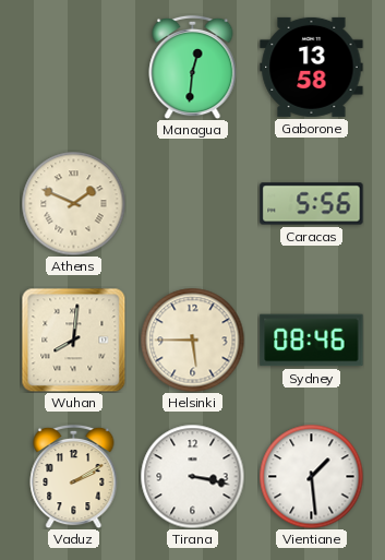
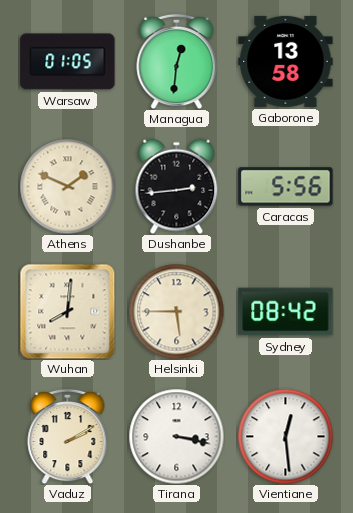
Warsaw: none -> 01:05
Dushanbe: none -> 2:44
Sydney: 08:46 -> 08:42
Vientiane: 1:29 -> 12:29
